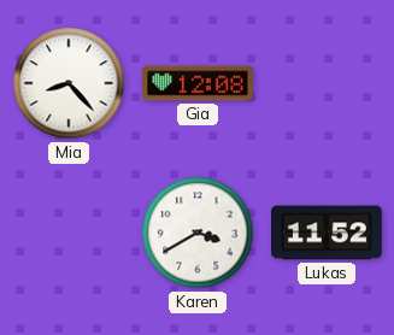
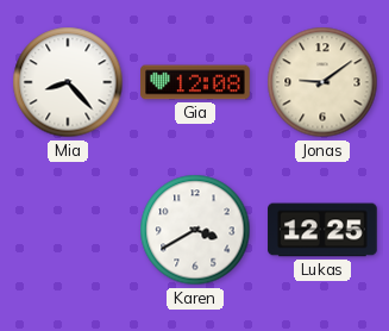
Jonas: none -> 9:09
Lukas: 11:52 -> 12:25
